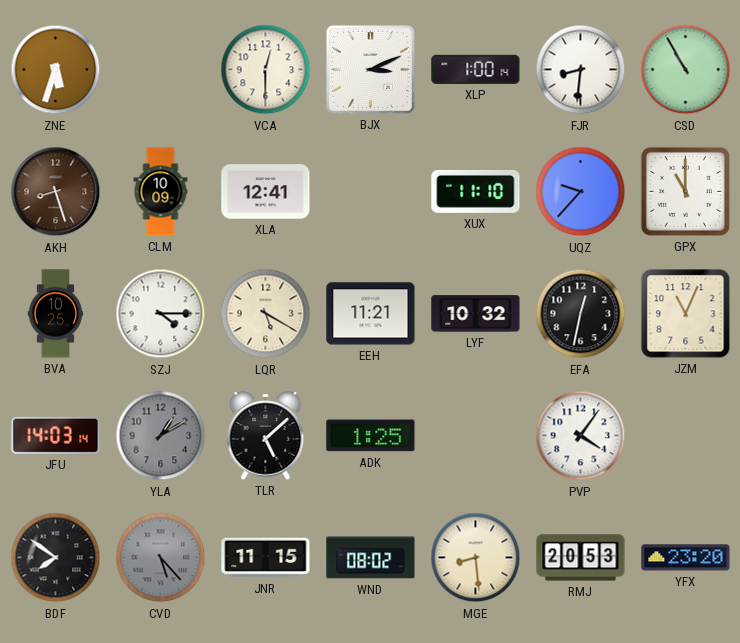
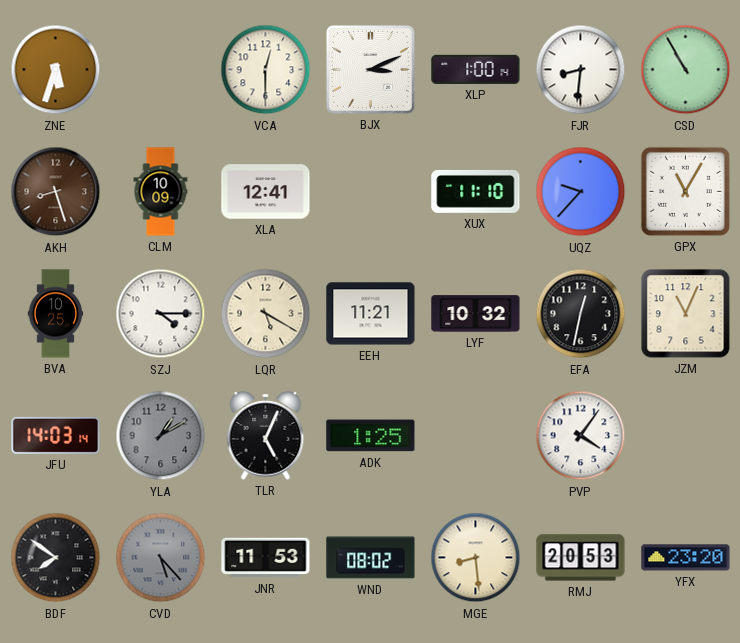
GPX: 11:00 -> 11:05
TLR: 5:08 -> 5:04
JNR: 11:15 -> 11:53
